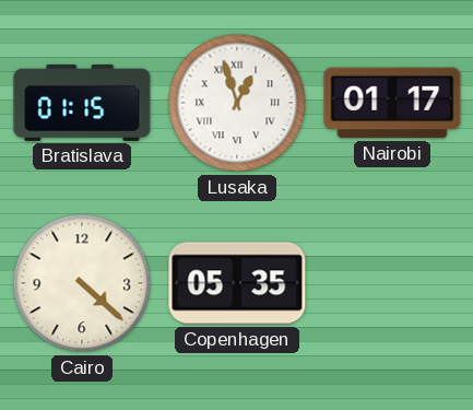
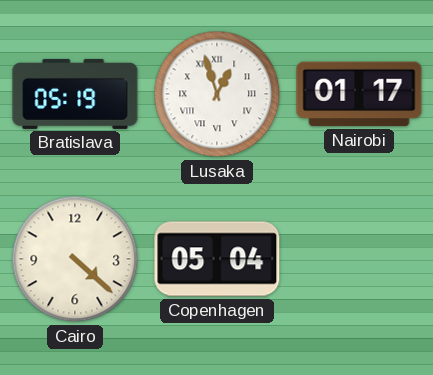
Bratislava: 01:15 -> 05:19
Copenhagen: 05:35 -> 05:04
